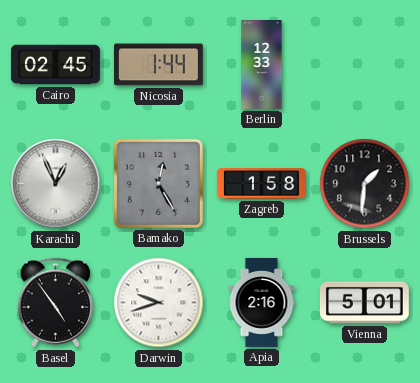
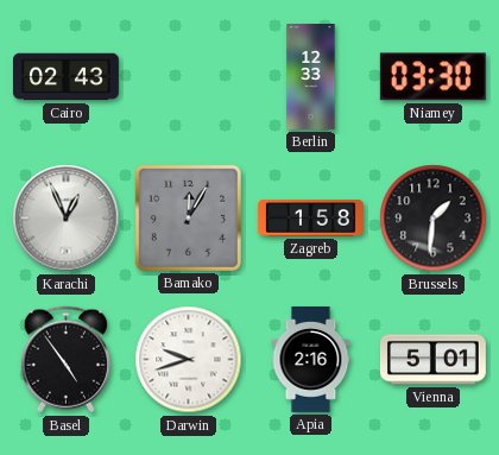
Cairo: 02:45 -> 02:43
Nicosia: 1:44 -> none
Niamey: none -> 03:30
Bamako: 12:25 -> 12:05
